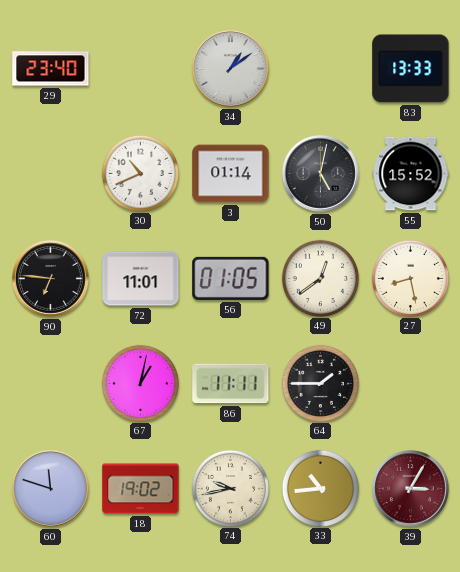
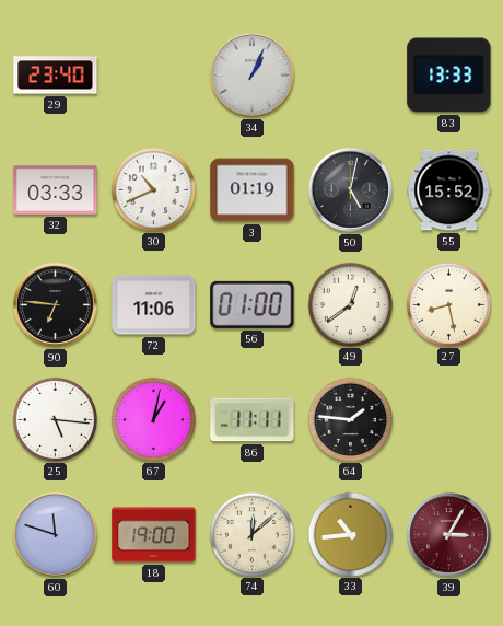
34: 1:09 -> 1:04
32: none -> 03:33
3: 01:14 -> 01:19
72: 11:01 -> 11:06
56: 01:05 -> 01:00
25: none -> 5:16
64: 1:45 -> 1:46
18: 19:02 -> 19:00
74: 9:43 -> 12:08
